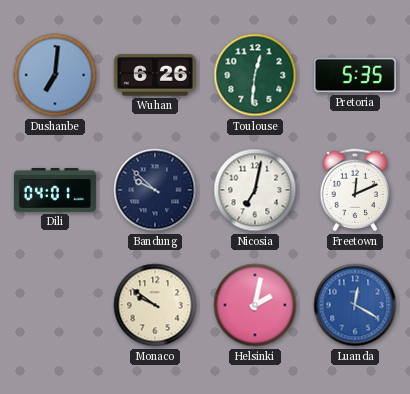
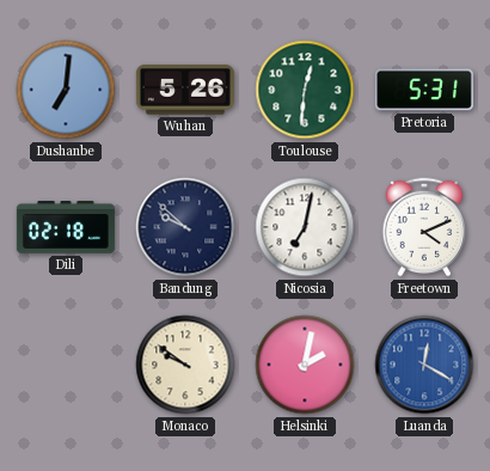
Wuhan: 6:26 -> 5:26
Pretoria: 5:35 -> 5:31
Dili: 04:01 -> 02:18
Freetown: 12:11 -> 4:11
